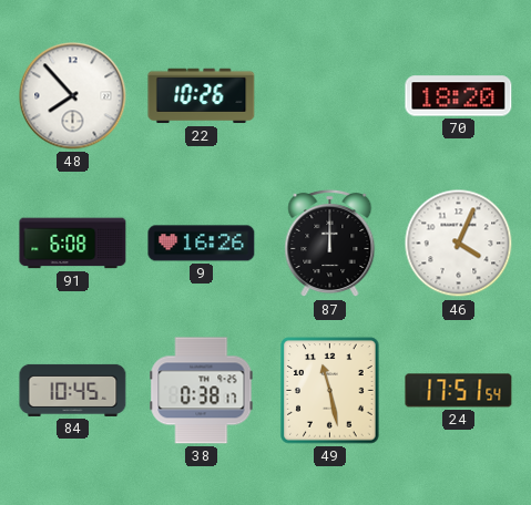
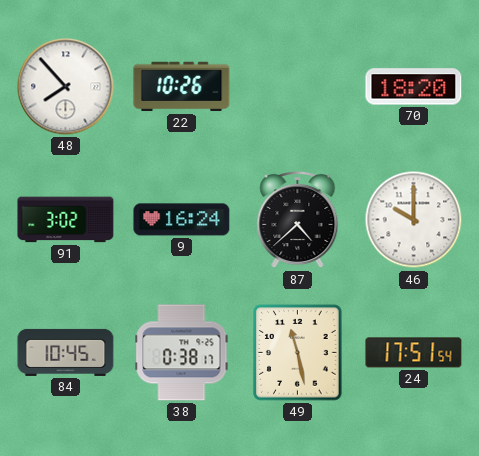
91: 6:08 -> 3:02
9: 16:26 -> 16:24
87: 12:00 -> 4:38
46: 4:04 -> 10:00
